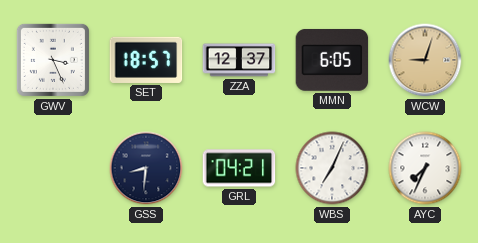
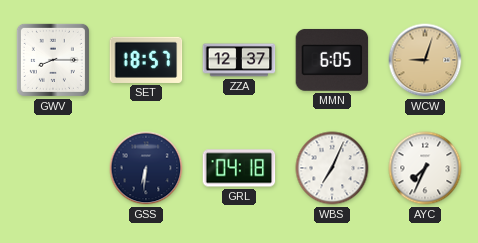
GWV: 3:26 -> 8:15
GSS: 8:31 -> 6:31
GRL: 04:21 -> 04:18
